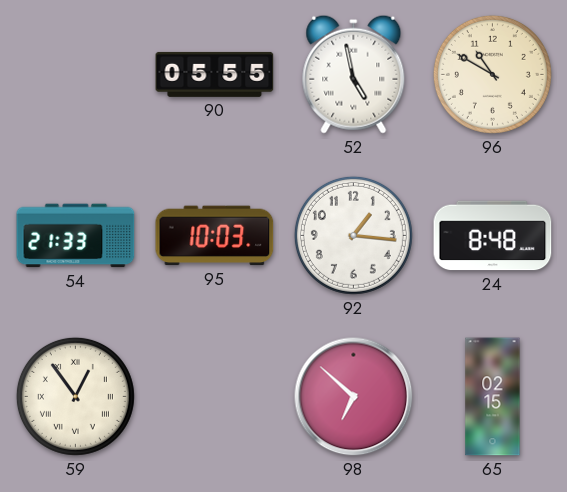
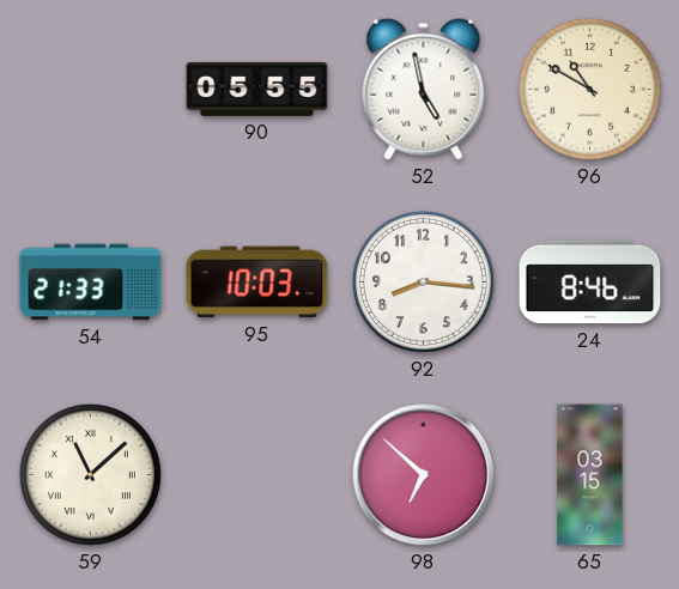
92: 1:16 -> 8:16
24: 8:48 -> 8:46
59: 12:54 -> 11:08
65: 02:15 -> 03:15
